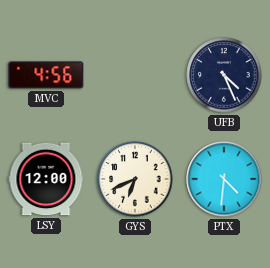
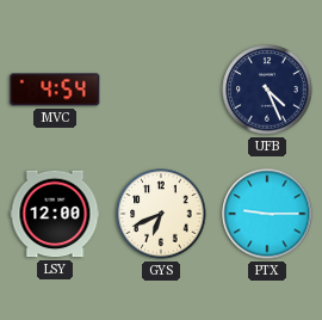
MVC: 4:56 -> 4:54
PTX: 4:31 -> 9:15
